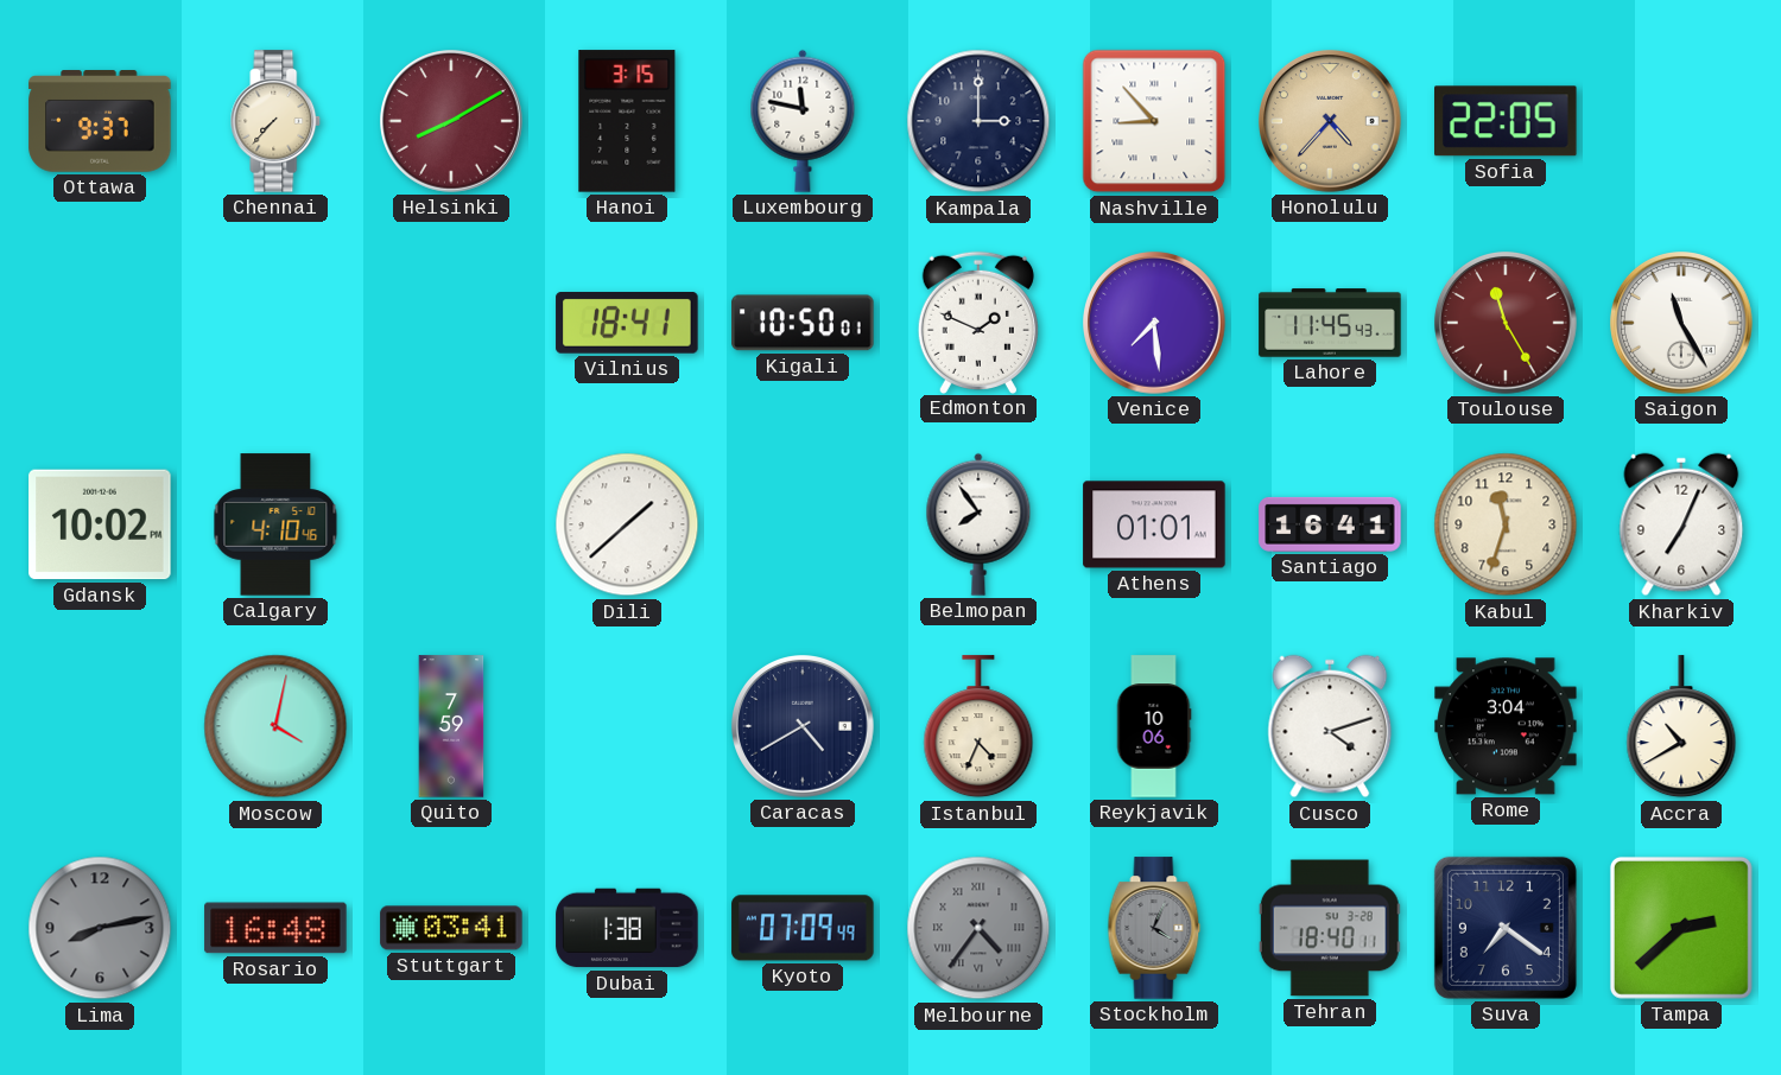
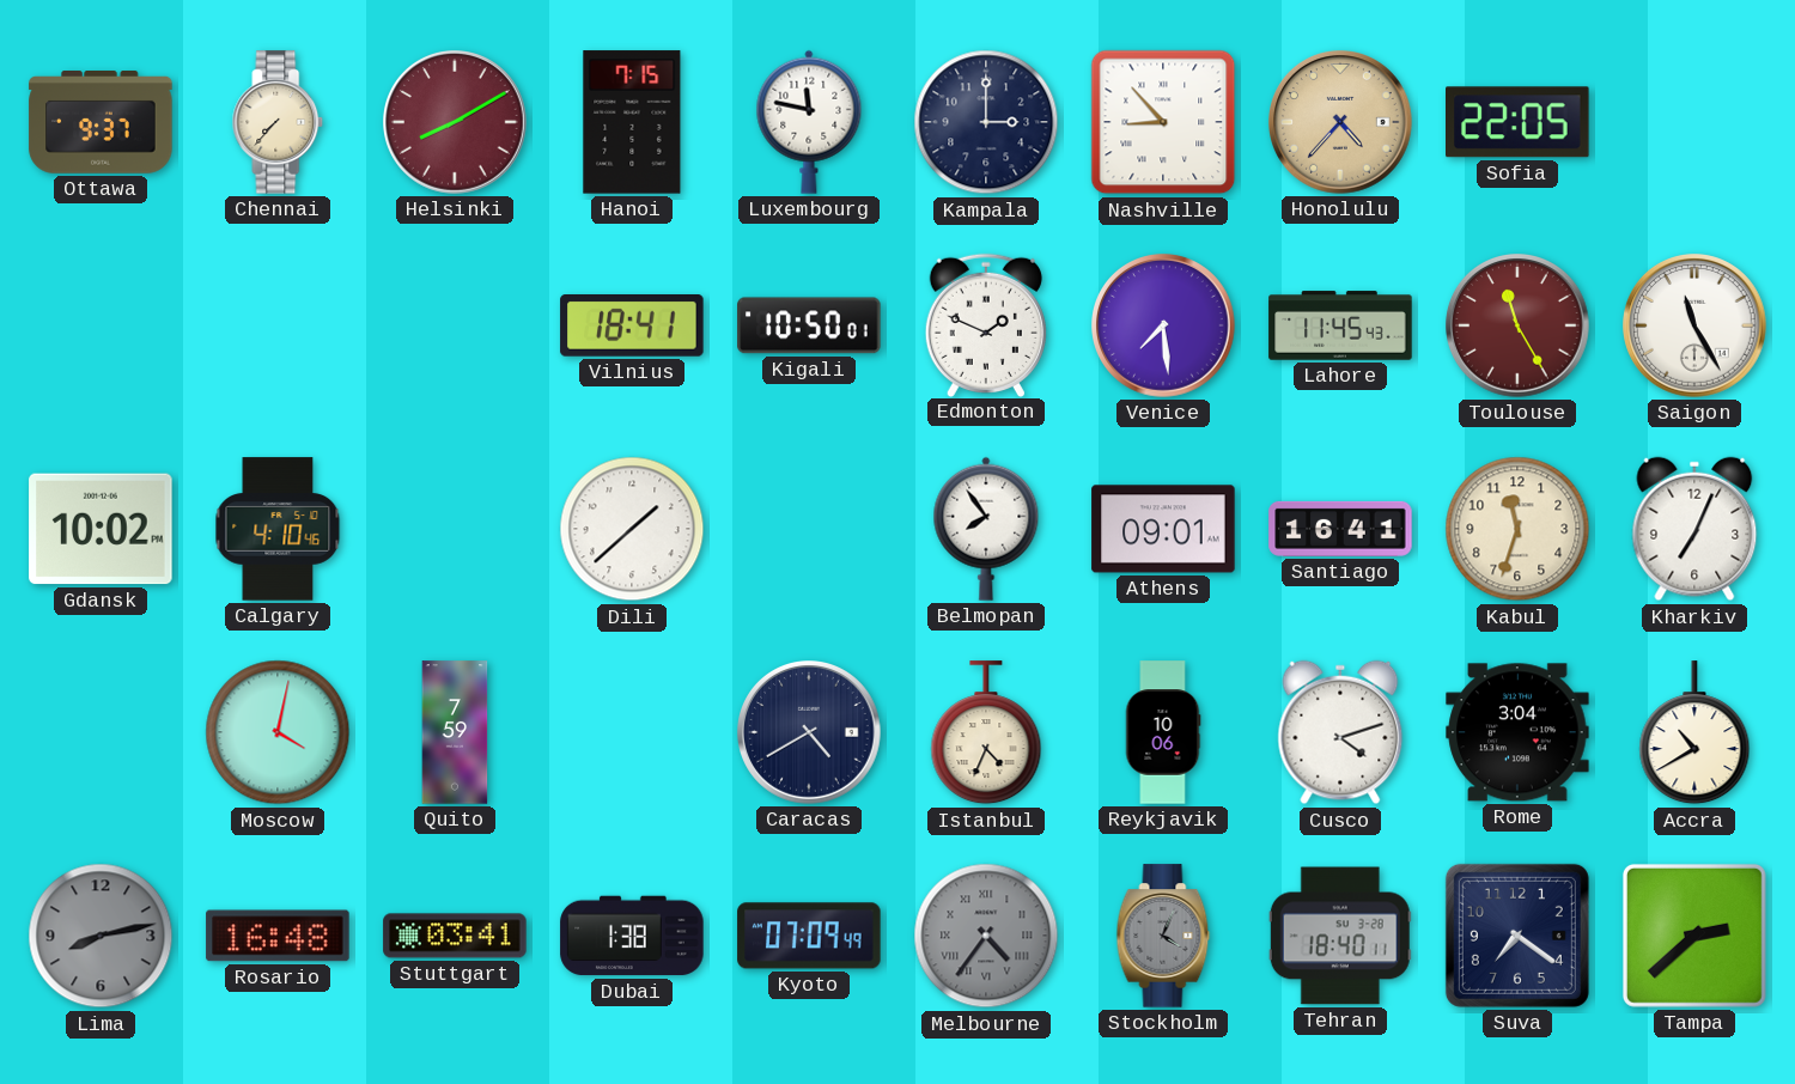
Hanoi: 3:15 -> 7:15
Athens: 01:01 -> 09:01
